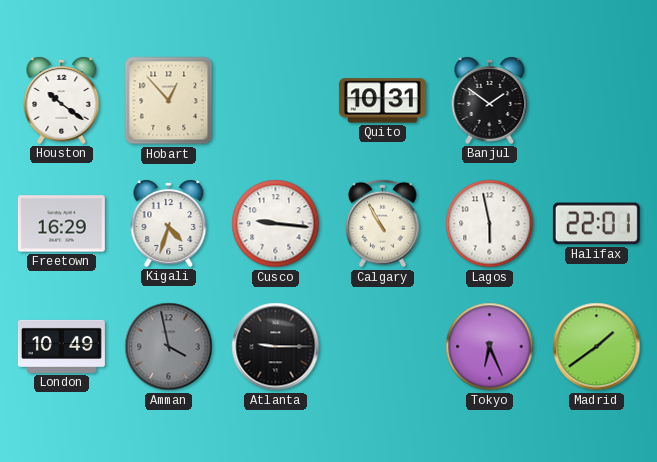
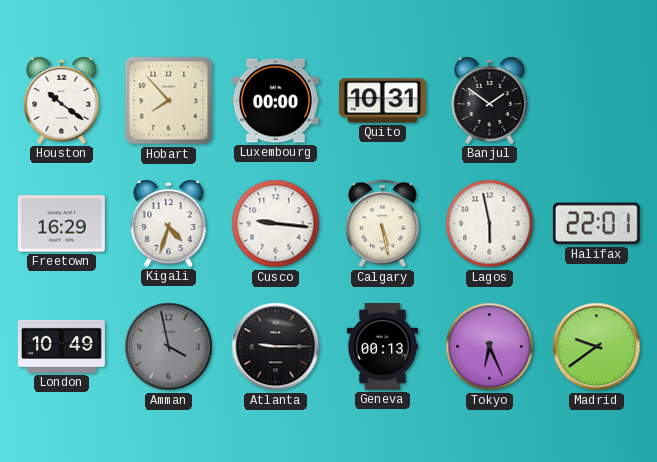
Hobart: 12:53 -> 7:53
Luxembourg: none -> 00:00
Calgary: 10:55 -> 5:28
Geneva: none -> 00:13
Madrid: 1:39 -> 9:39
